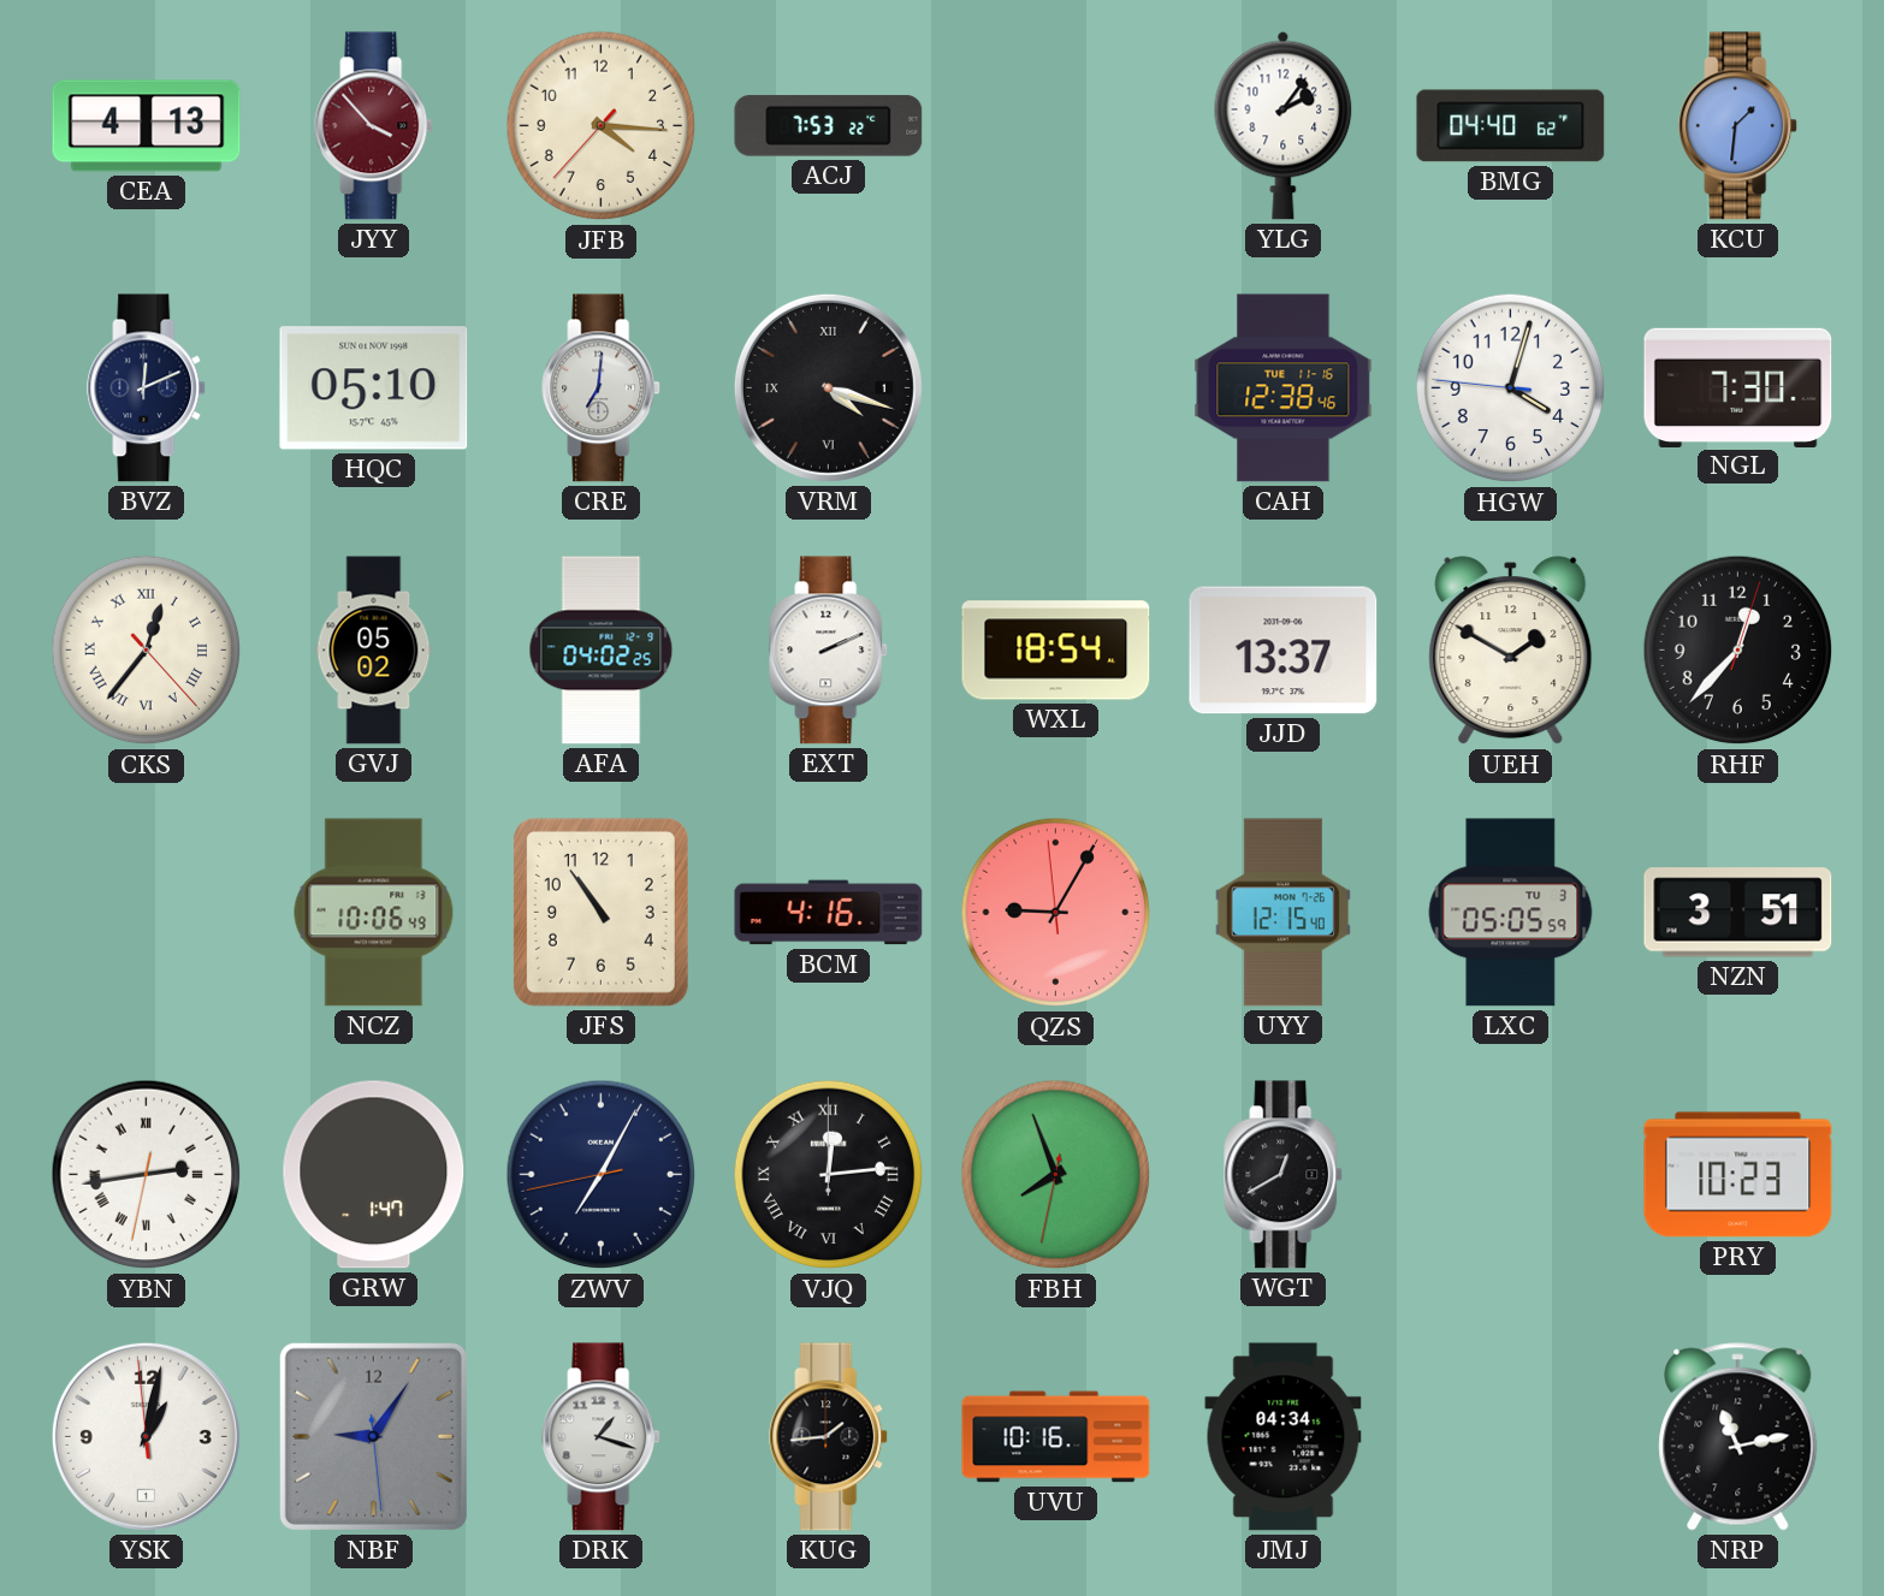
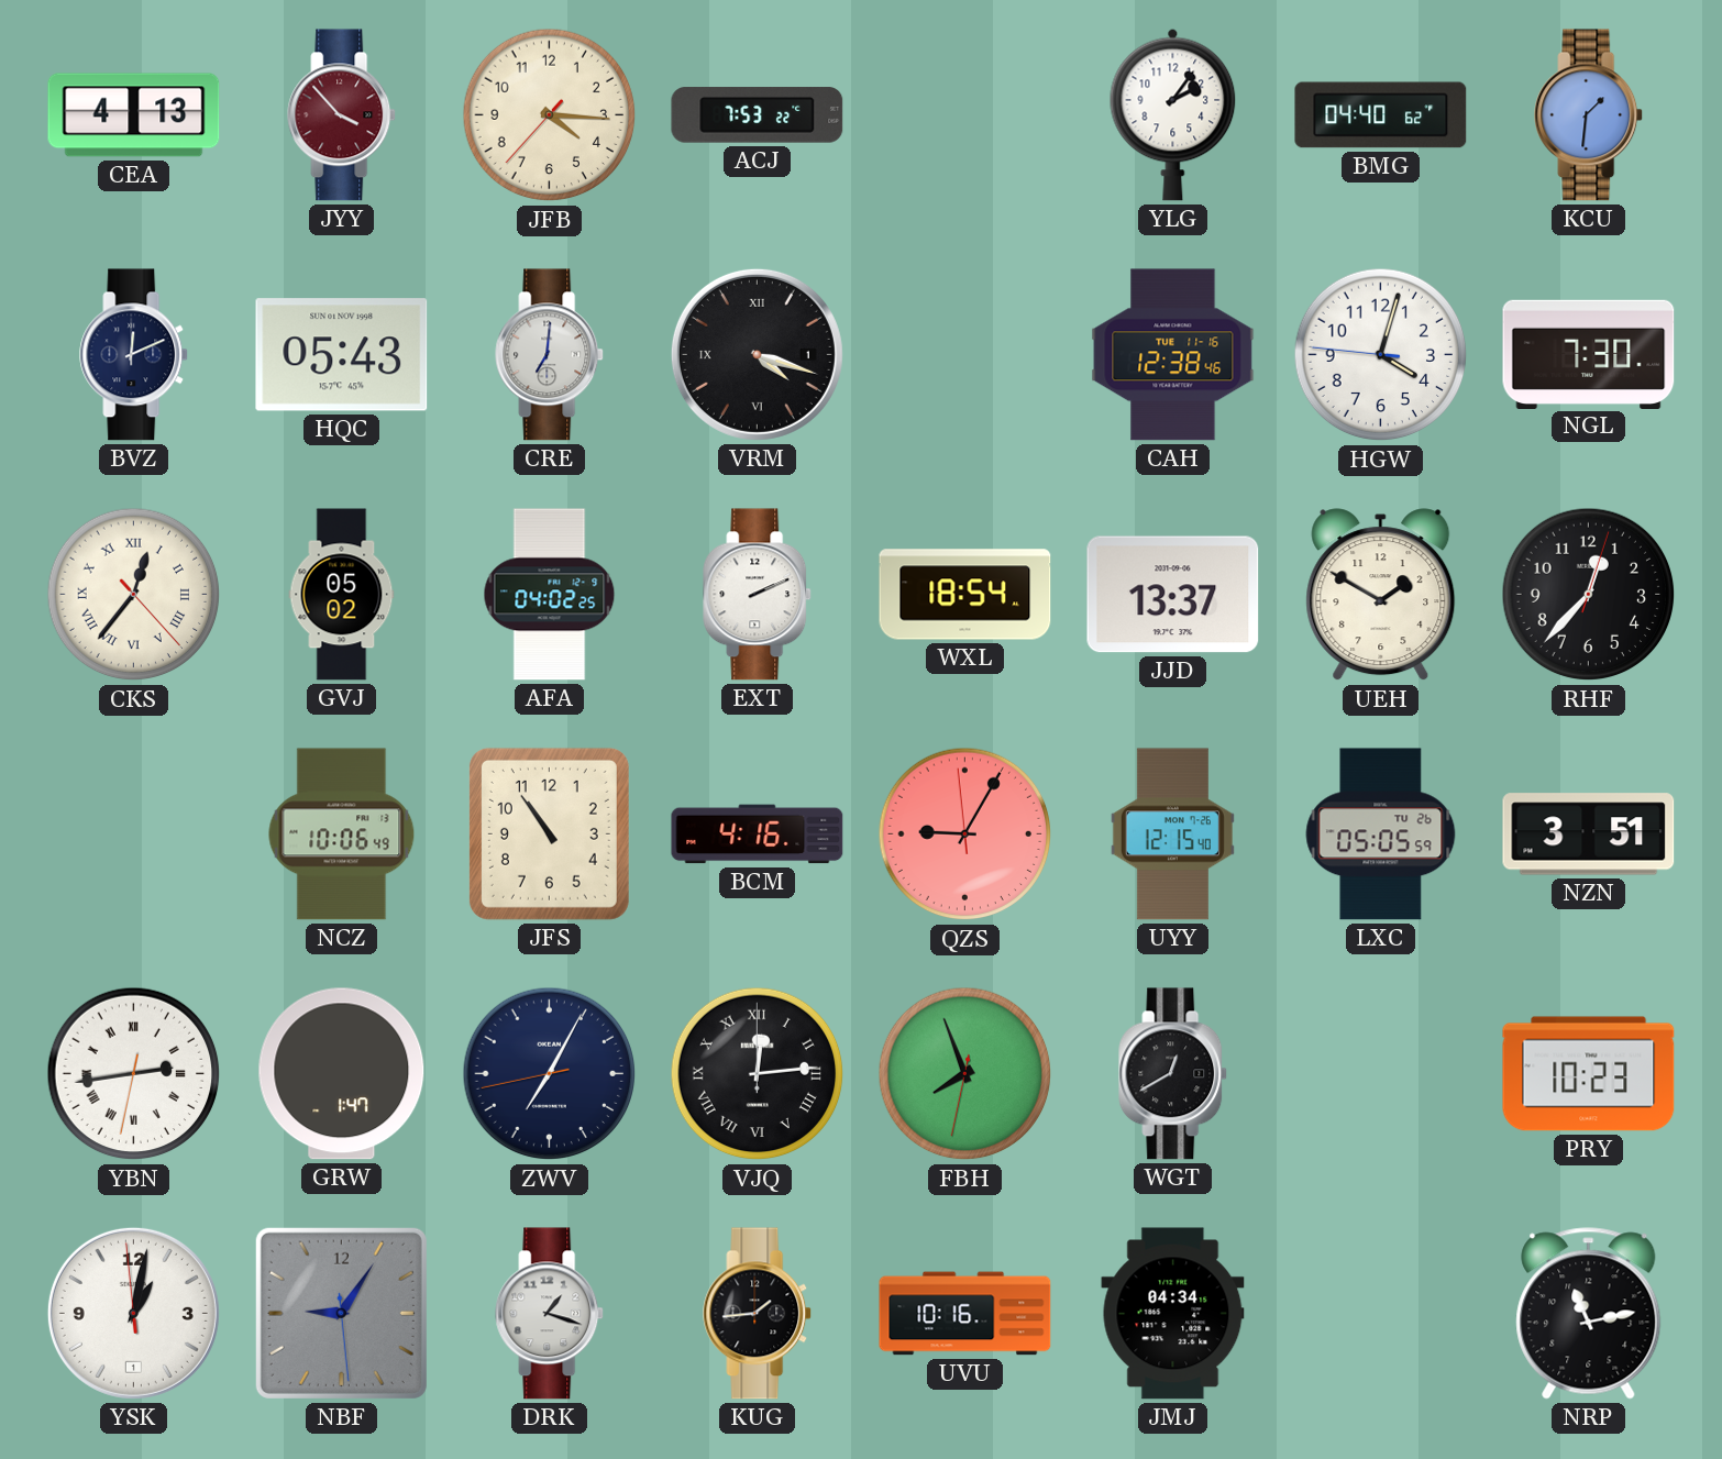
HQC: 05:10 -> 05:43
LXC date: TU 3 -> TU 26
